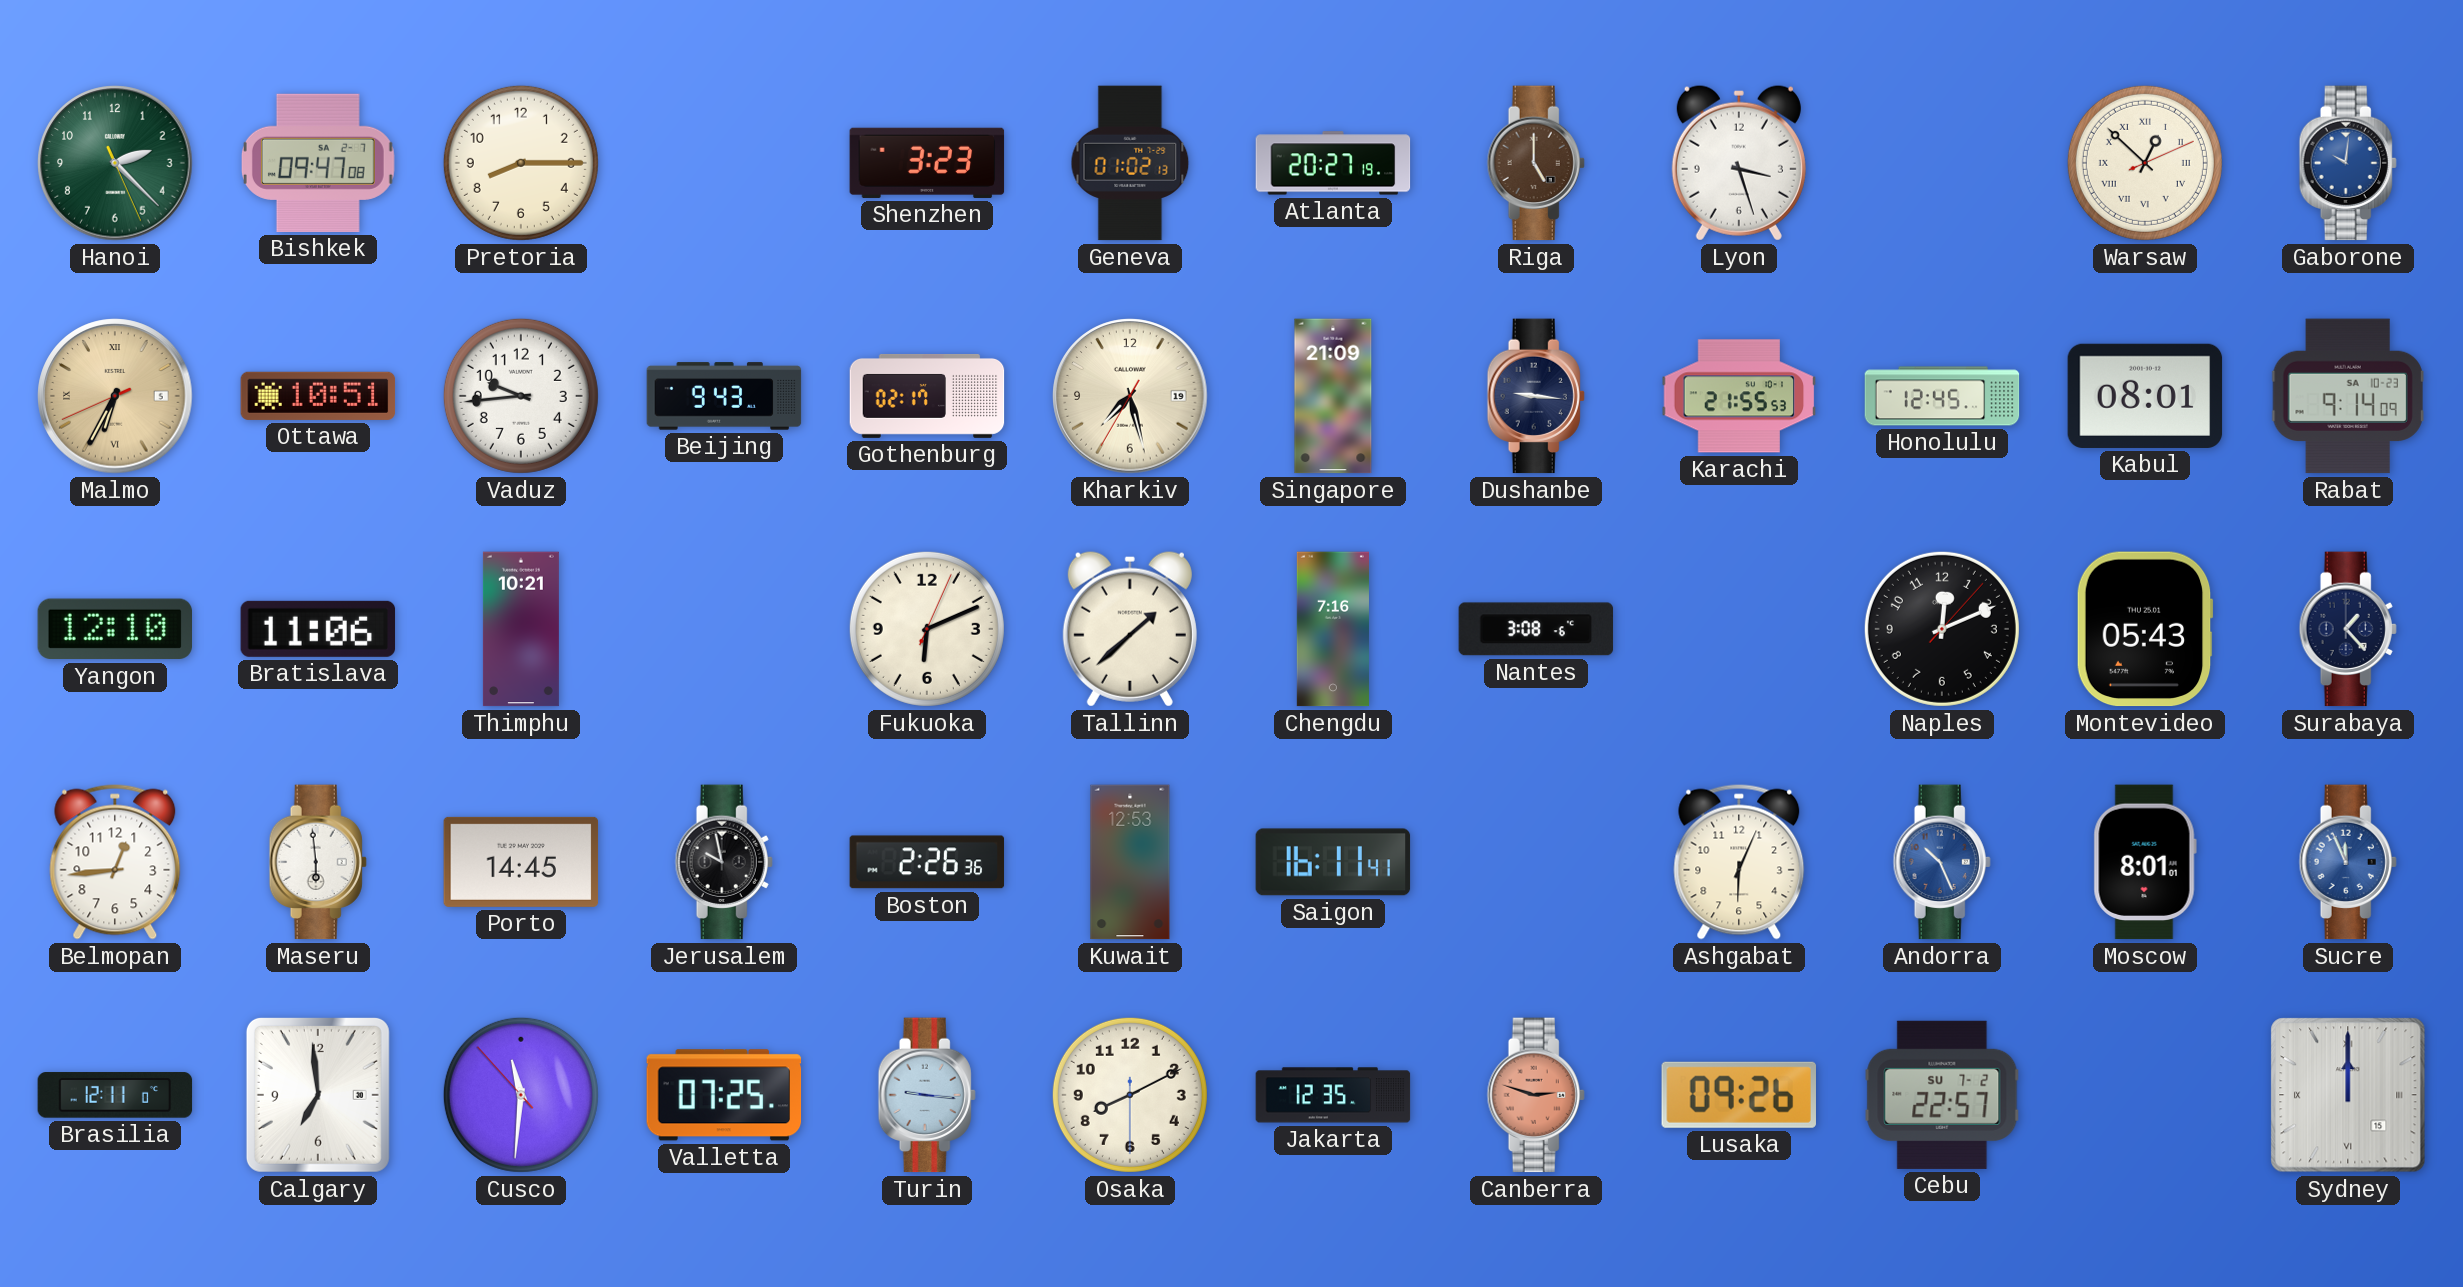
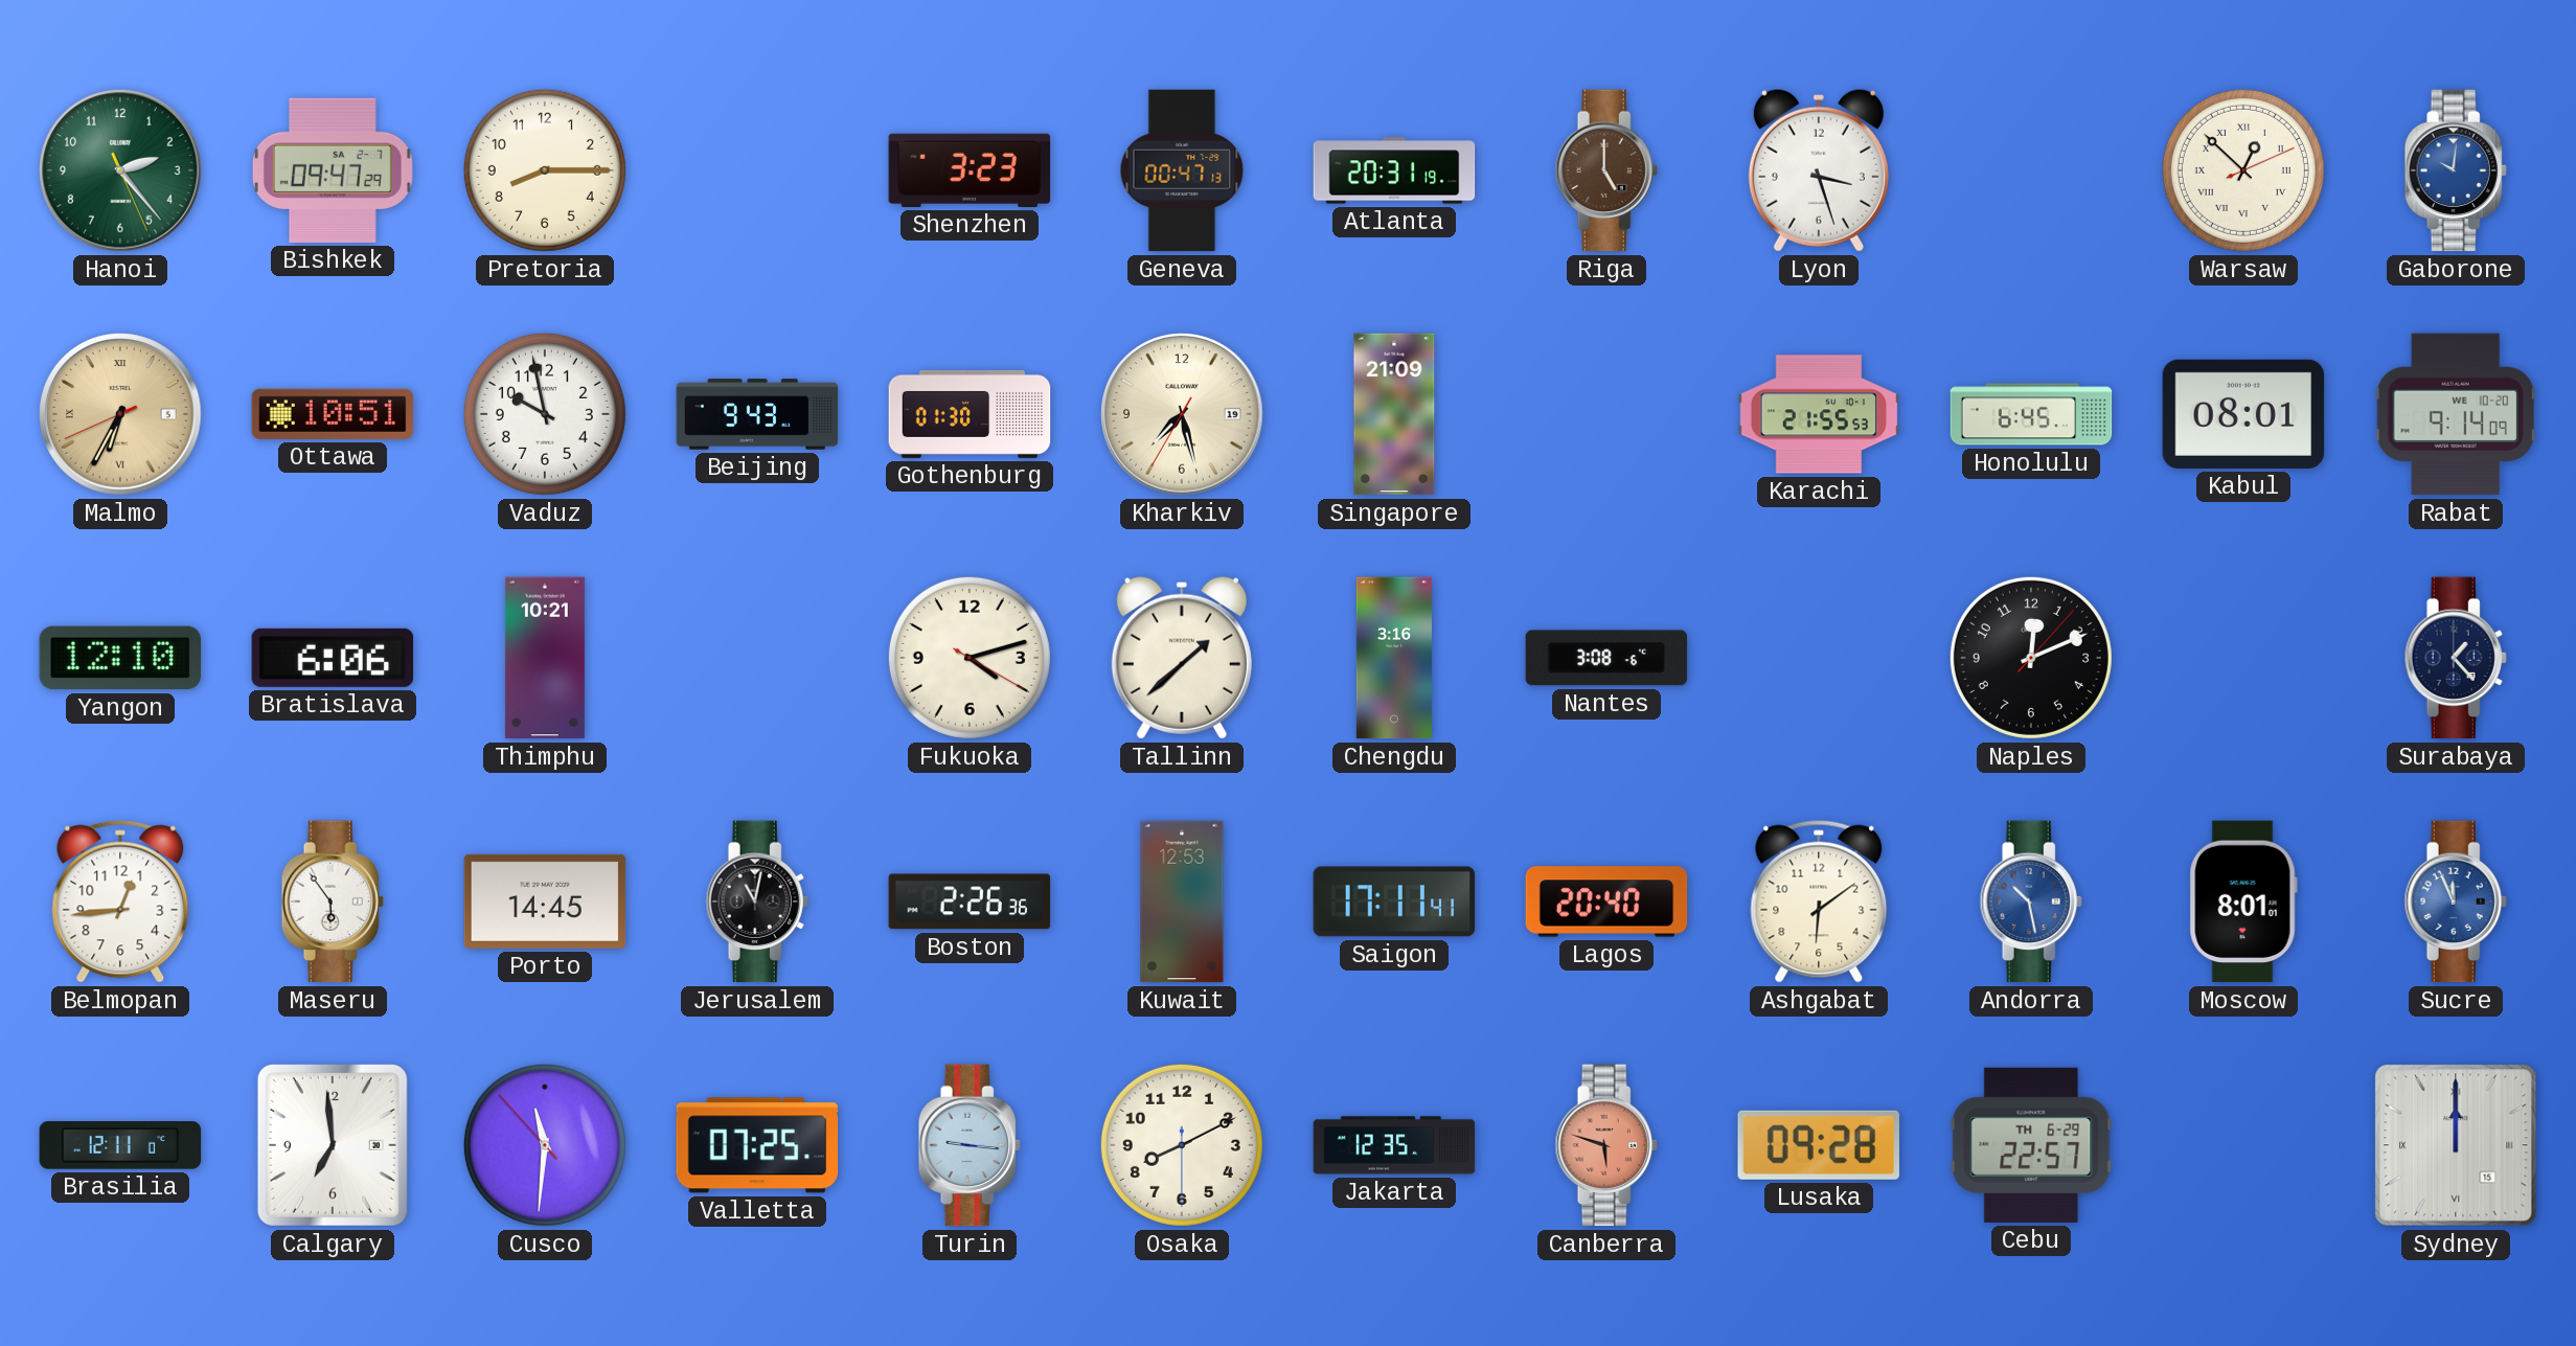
Hanoi: 2:22 -> 2:23
Bishkek: 09:47:08 -> 09:47:29
Geneva: 01:02 -> 00:47
Atlanta: 20:27 -> 20:31
Vaduz: 9:44 -> 9:58
Gothenburg: 02:17 -> 01:30
Dushanbe: 9:16 -> none
Honolulu: 12:45 -> 6:45
Rabat date: SA 10-23 -> WE 10-20
Bratislava: 11:06 -> 6:06
Fukuoka: 6:11 -> 4:12
Chengdu: 7:16 -> 3:16
Montevideo: 05:43 -> none
Maseru: 5:59 -> 5:54
Jerusalem: 9:58 -> 11:02
Saigon: 16:11 -> 17:11
Lagos: none -> 20:40
Ashgabat: 6:04 -> 6:09
Andorra: 10:26 -> 10:28
Canberra: 2:48 -> 5:48
Lusaka: 09:26 -> 09:28
Cebu date: SU 7-2 -> TH 6-29
